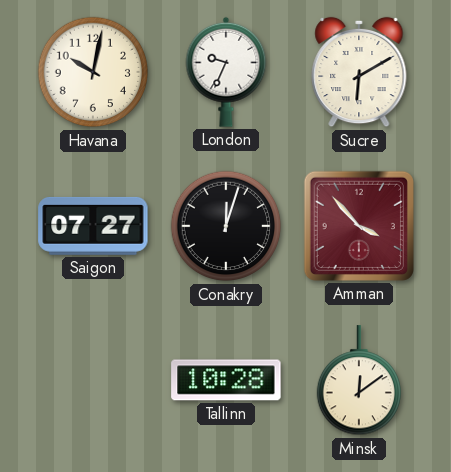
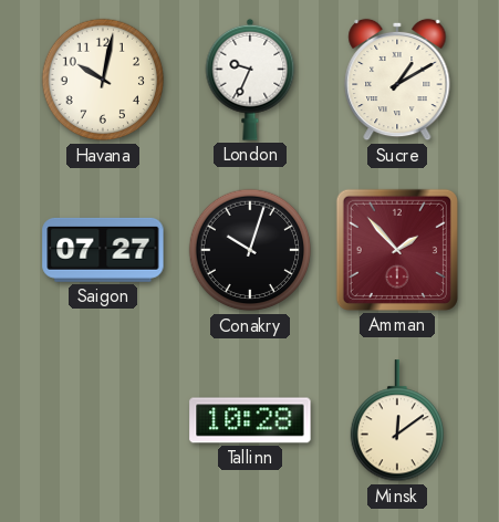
Sucre: 6:10 -> 1:10
Conakry: 12:03 -> 10:03
Amman: 3:53 -> 1:53
